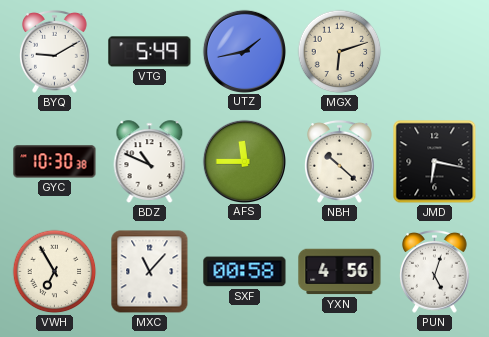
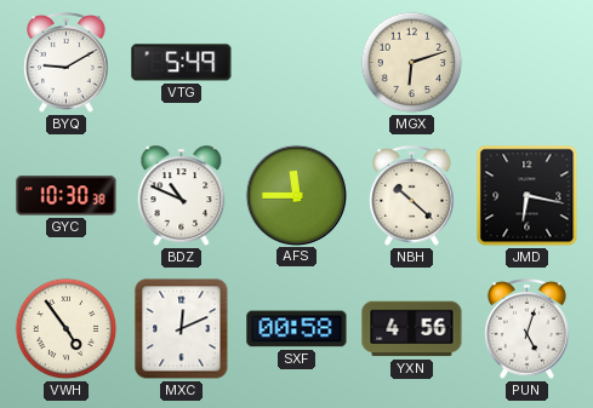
UTZ: 1:43 -> none
VWH: 6:55 -> 4:54
MXC: 11:07 -> 12:11
